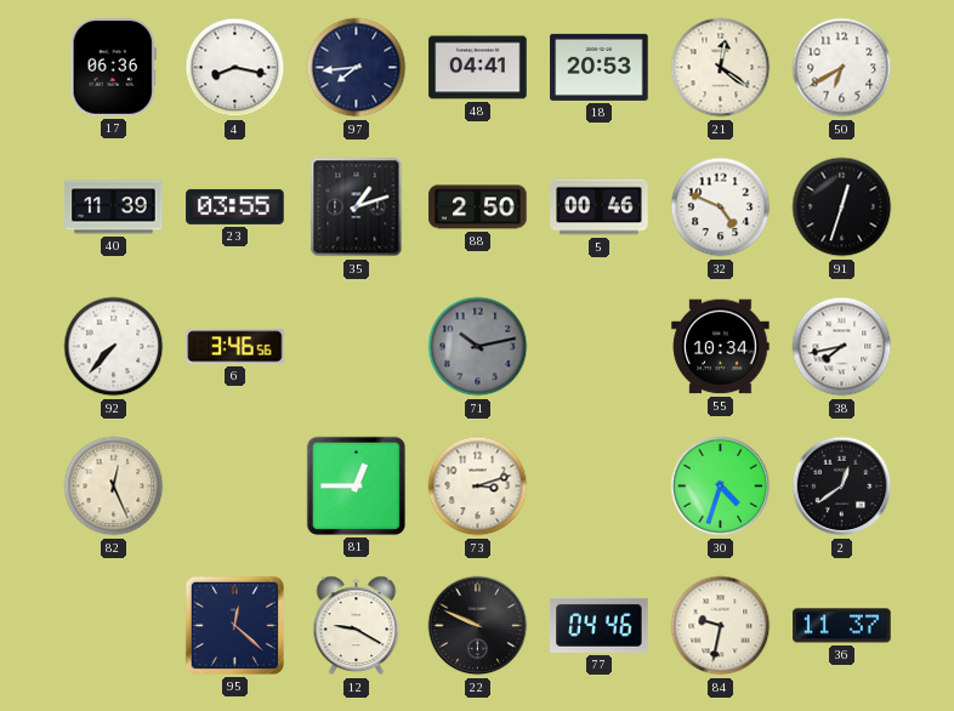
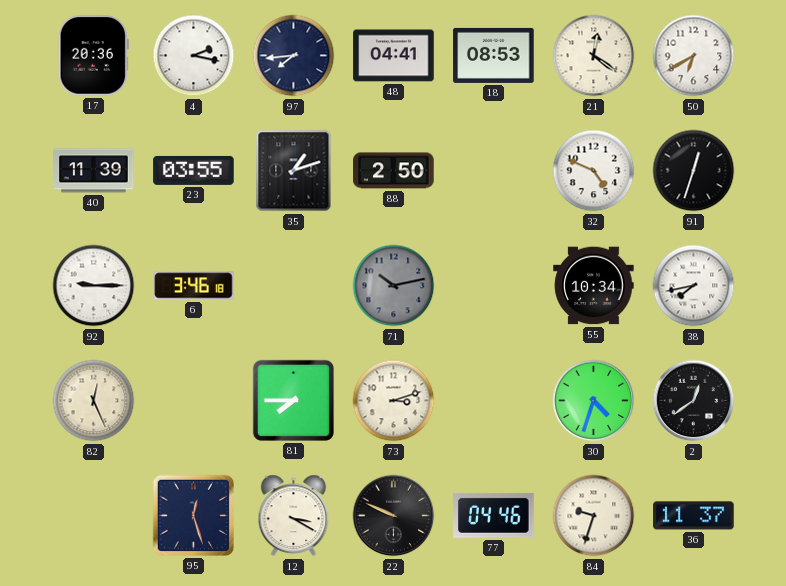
17: 06:36 -> 20:36
4: 8:17 -> 2:17
18: 20:53 -> 08:53
5: 00:46 -> none
92: 7:37 -> 9:15
6: 3:46:56 -> 3:46:18
81: 12:45 -> 7:45
95: 12:22 -> 12:27
12: 9:20 -> 3:20
84: 9:32 -> 9:33
